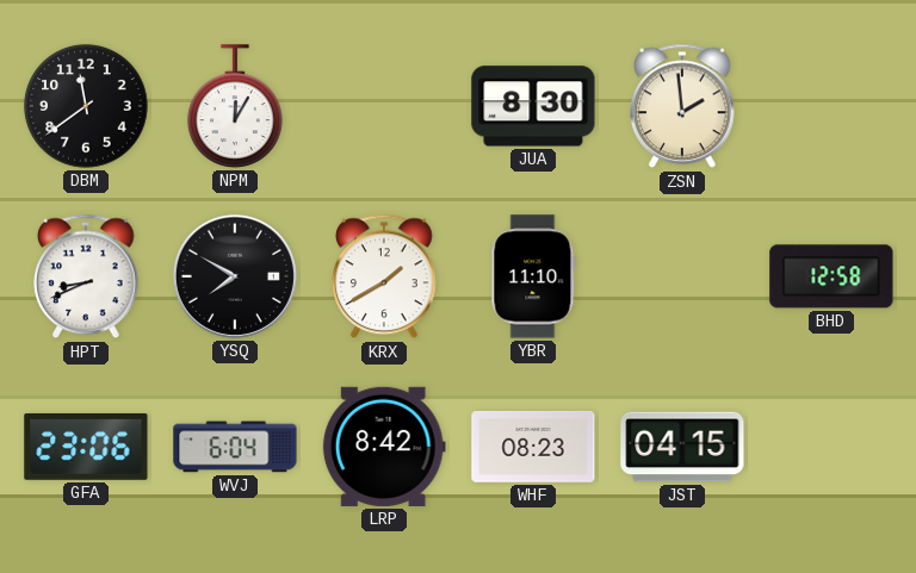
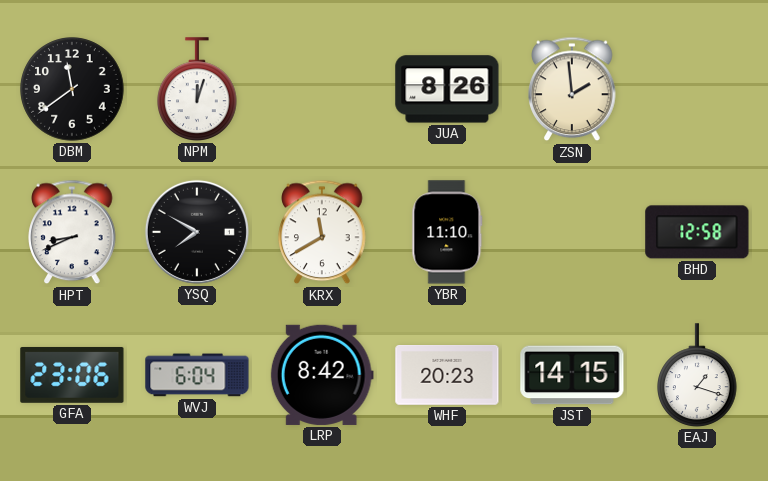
NPM: 12:05 -> 12:03
JUA: 8:30 -> 8:26
KRX: 1:40 -> 11:40
WHF: 08:23 -> 20:23
JST: 04:15 -> 14:15
EAJ: none -> 1:18
